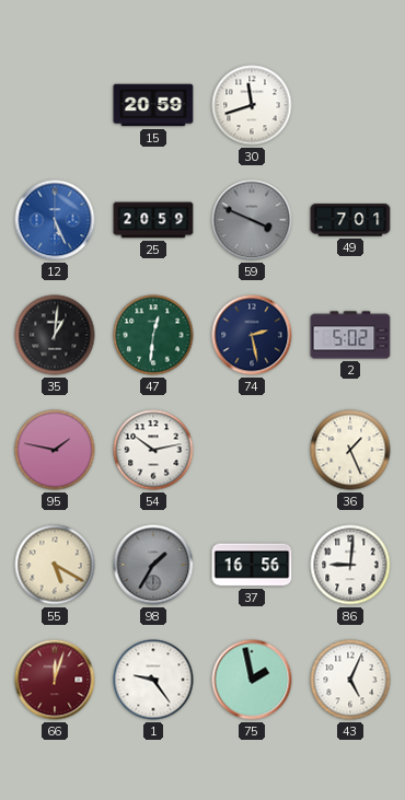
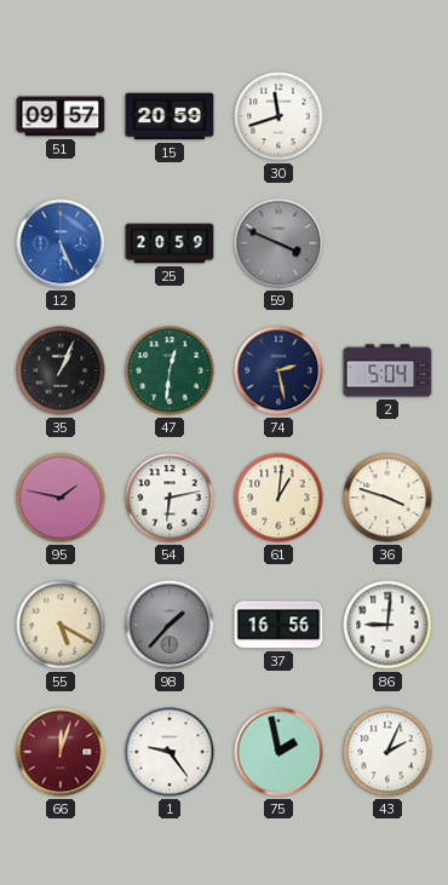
51: none -> 09:57
49: 7:01 -> none
35: 1:01 -> 1:04
2: 5:02 -> 5:04
54: 10:13 -> 6:13
61: none -> 1:01
36: 1:26 -> 3:48
98: 1:35 -> 1:37
43: 5:04 -> 2:04
